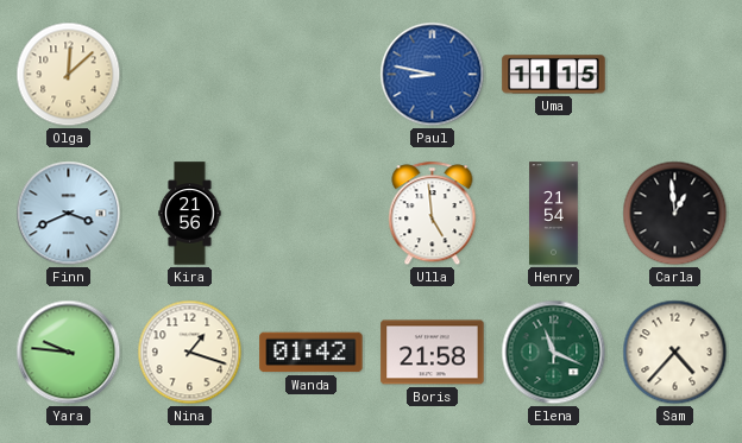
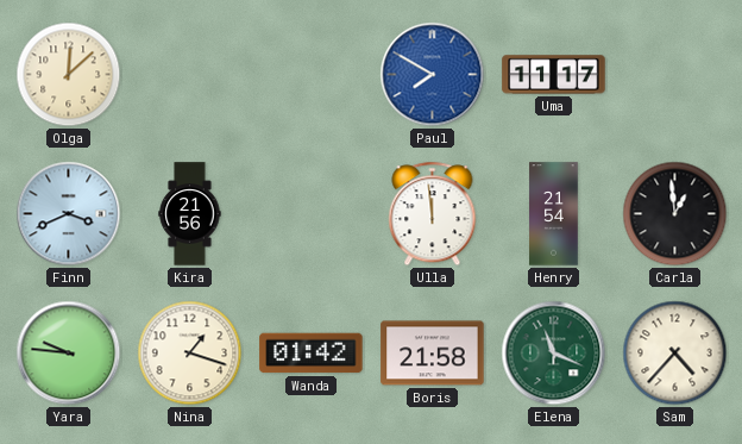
Paul: 8:47 -> 7:50
Uma: 11:15 -> 11:17
Ulla: 4:59 -> 11:59
